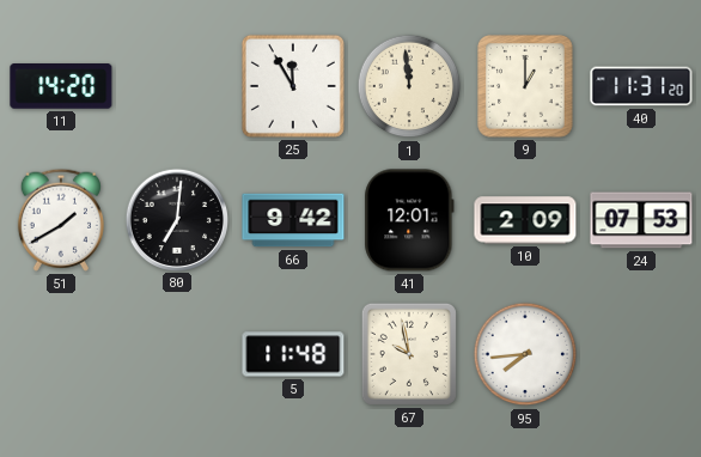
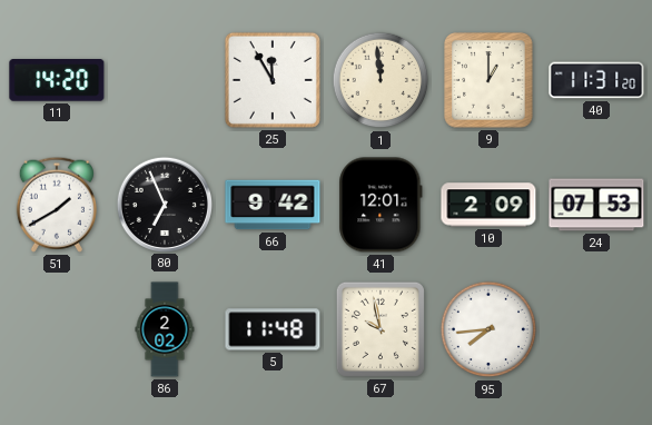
80: 7:01 -> 6:56
86: none -> 2:02
